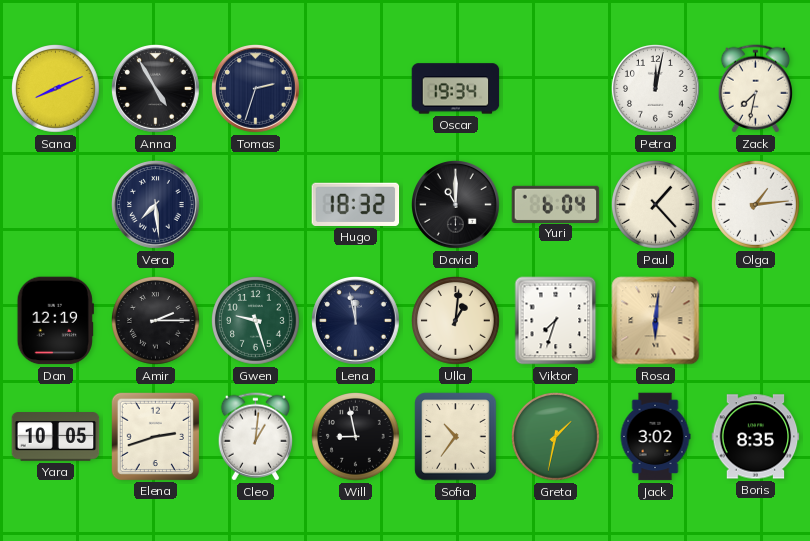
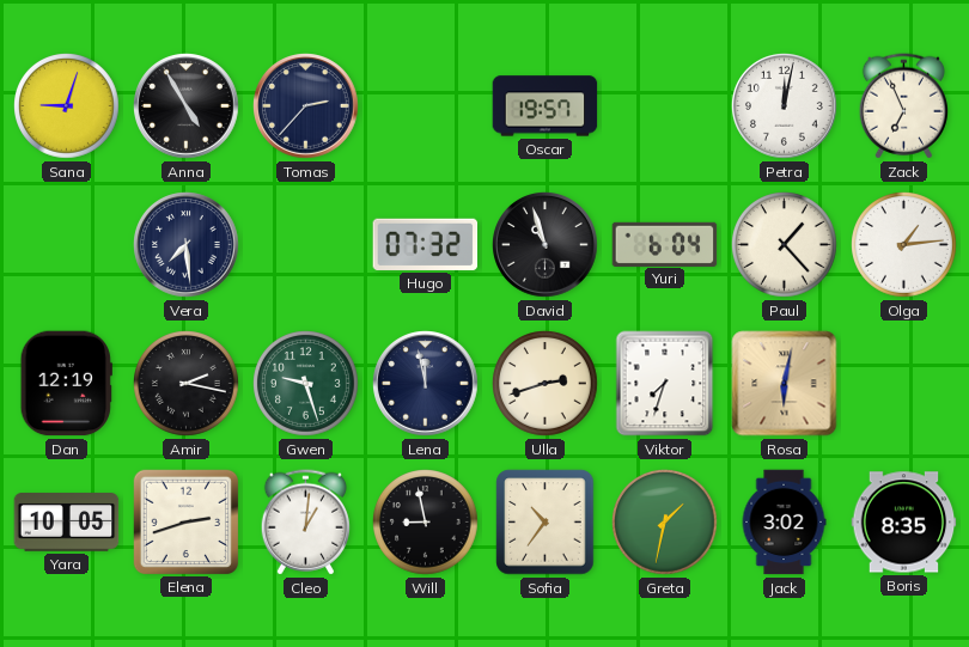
Sana: 8:11 -> 9:03
Tomas: 2:33 -> 2:37
Oscar: 19:34 -> 19:57
Zack: 7:32 -> 6:56
Hugo: 18:32 -> 07:32
David: 11:00 -> 10:57
Amir: 2:15 -> 2:17
Ulla: 1:01 -> 2:42
Rosa: 6:01 -> 6:02
